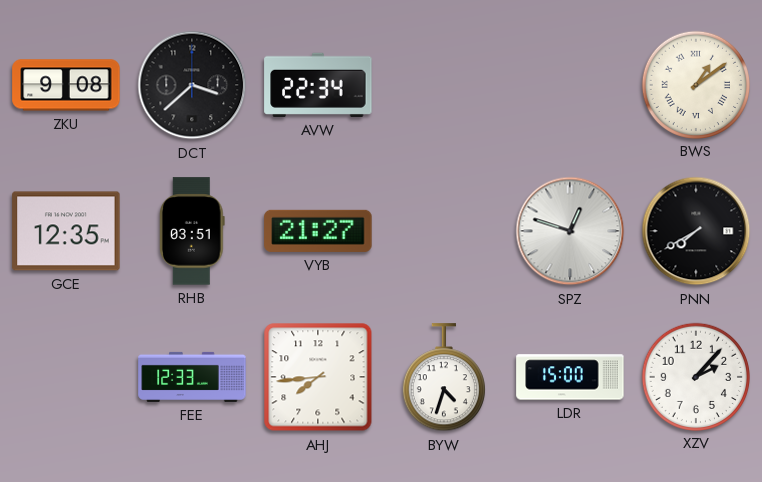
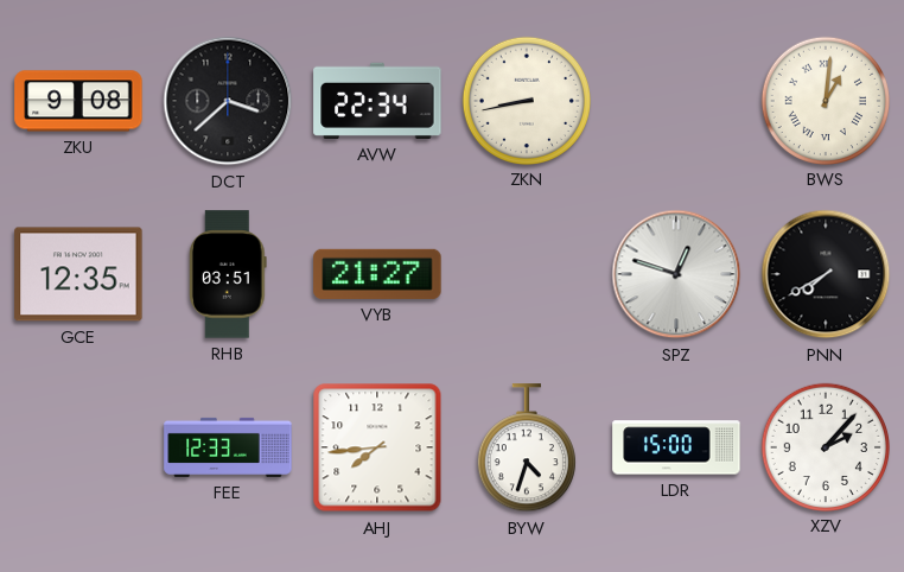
ZKN: none -> 8:43
BWS: 1:09 -> 1:01
